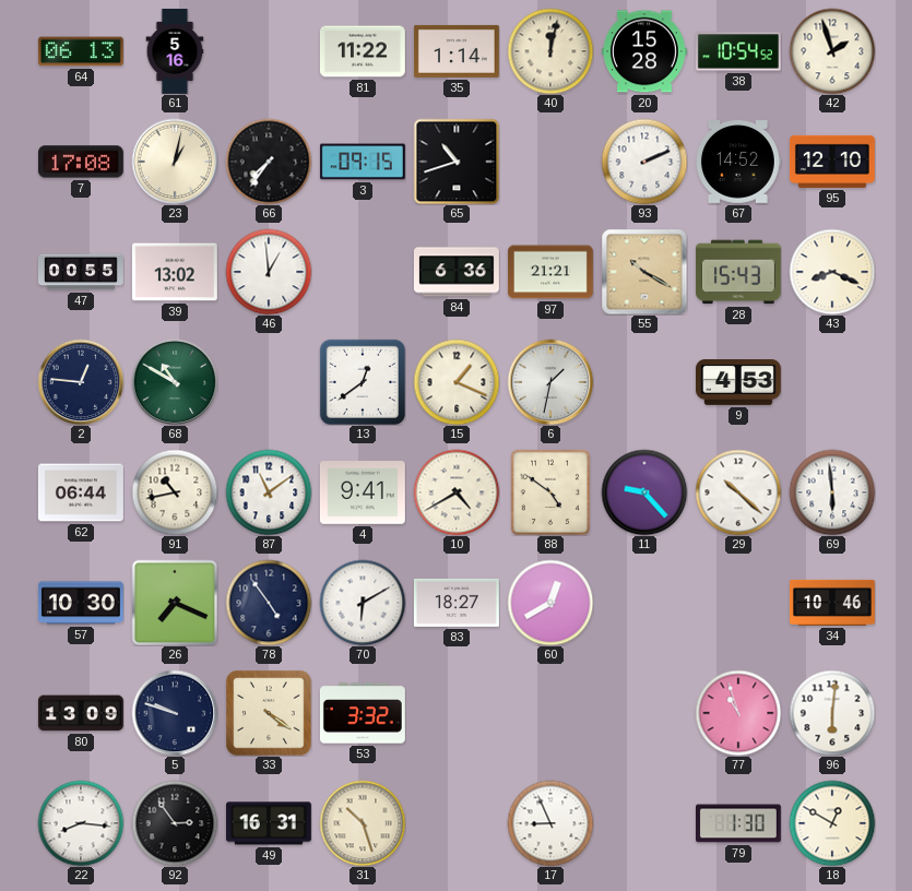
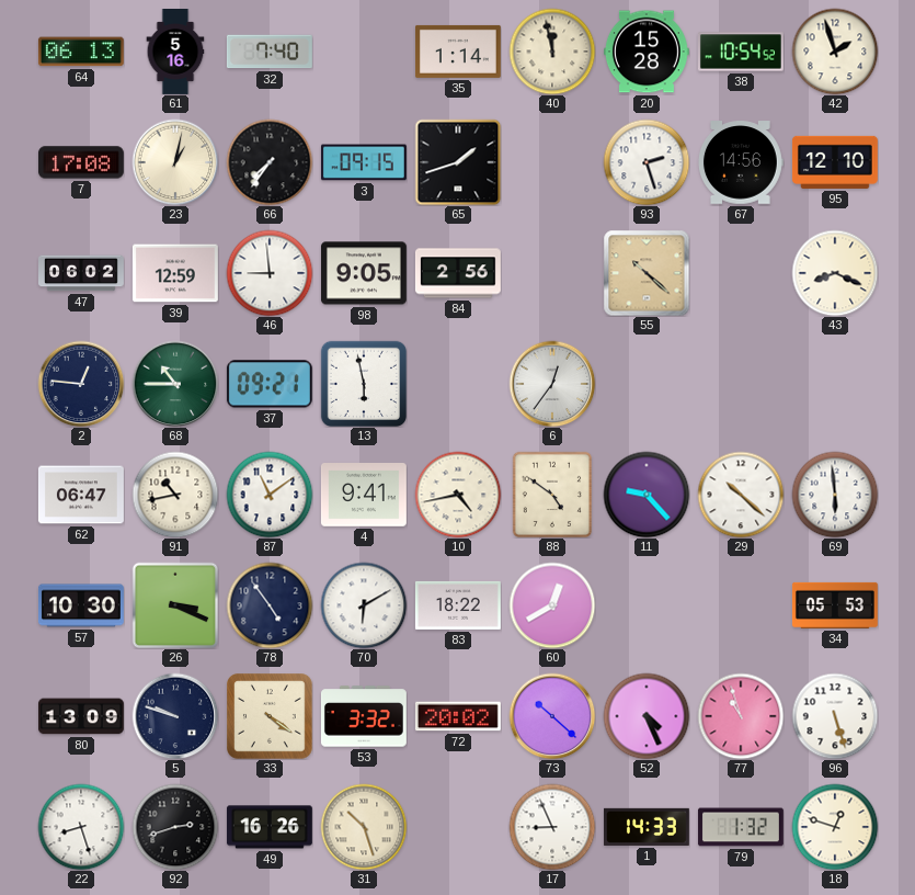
32: none -> 7:40
81: 11:22 -> none
40: 12:02 -> 11:58
65: 10:42 -> 1:42
93: 2:11 -> 2:27
67: 14:52 -> 14:56
47: 00:55 -> 06:02
39: 13:02 -> 12:59
46: 12:59 -> 8:59
98: none -> 9:05
84: 6:36 -> 2:56
97: 21:21 -> none
55: 10:20 -> 10:22
28: 15:43 -> none
68: 10:50 -> 10:45
37: none -> 09:21
13: 12:39 -> 5:58
15: 1:19 -> none
6: 1:32 -> 12:36
9: 4:53 -> none
62: 06:44 -> 06:47
10: 4:40 -> 4:43
26: 7:19 -> 3:19
83: 18:27 -> 18:22
34: 10:46 -> 05:53
72: none -> 20:02
73: none -> 10:22
52: none -> 4:26
96: 6:01 -> 5:27
22: 8:16 -> 8:27
92: 2:54 -> 2:42
49: 16:31 -> 16:26
1: none -> 14:33
79: 1:30 -> 1:32
18: 12:50 -> 12:48
